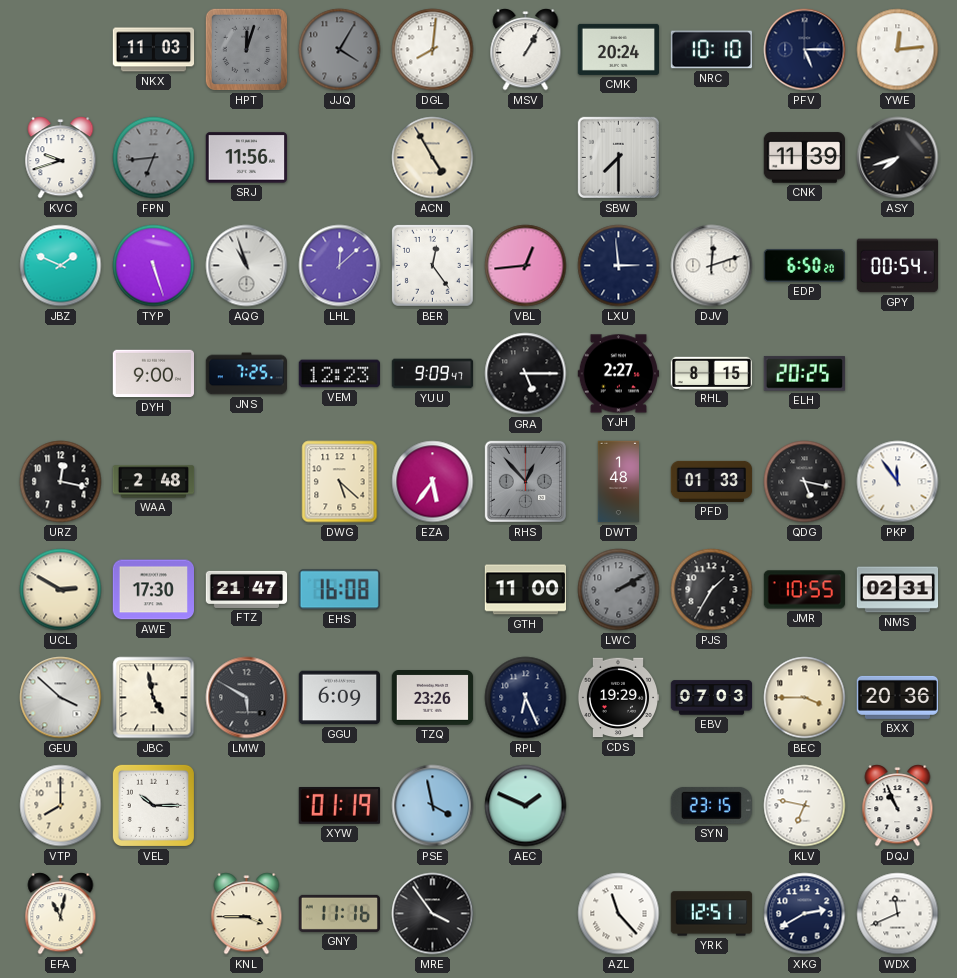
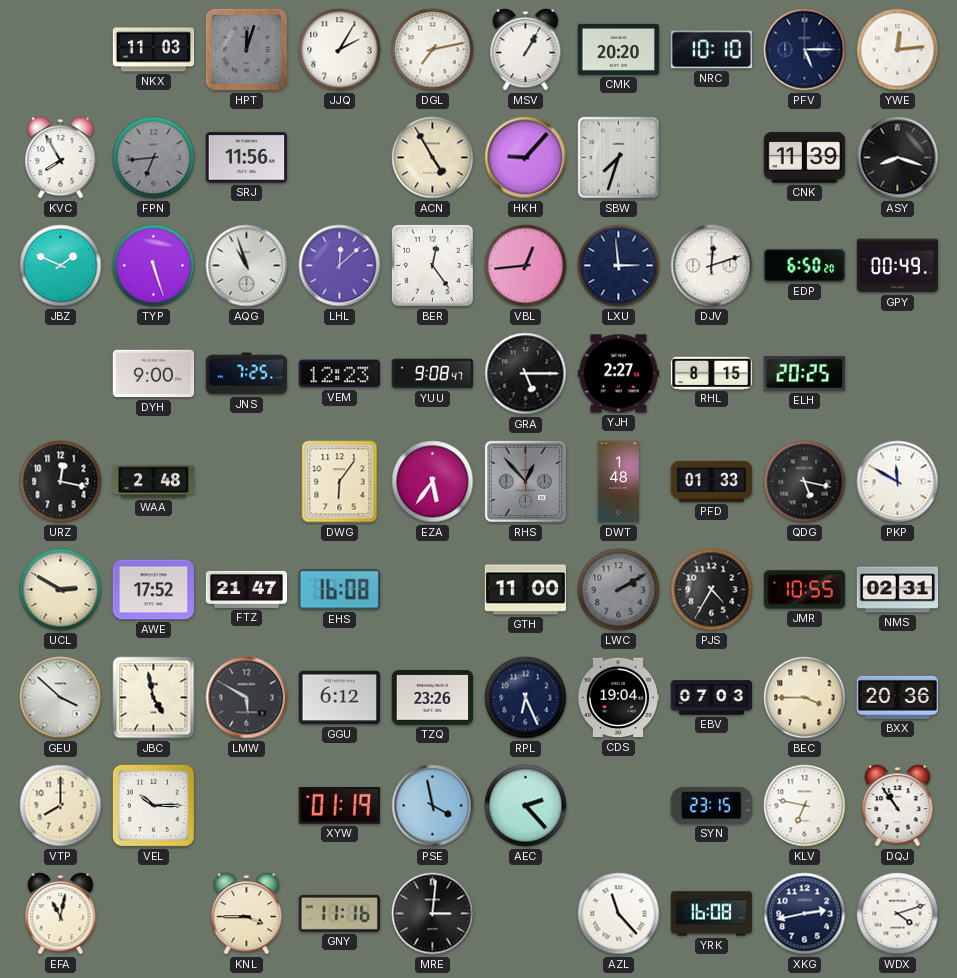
JJQ: 4:05 -> 2:05
JJQ dial: grey -> white
DGL: 8:01 -> 7:13
CMK: 20:24 -> 20:20
KVC: 9:42 -> 7:55
HKH: none -> 9:07
SBW: 7:30 -> 7:33
ASY: 7:42 -> 8:18
GPY: 00:54 -> 00:49
YUU: 9:09 -> 9:08
DWG: 5:22 -> 6:06
PKP: 11:54 -> 11:50
AWE: 17:30 -> 17:52
PJS: 1:35 -> 4:35
GGU: 6:09 -> 6:12
CDS: 19:29 -> 19:04
AEC: 1:49 -> 2:23
DQJ: 10:56 -> 10:54
MRE: 3:54 -> 3:01
YRK: 12:51 -> 16:08
XKG: 2:40 -> 2:43
WDX: 11:41 -> 4:12
